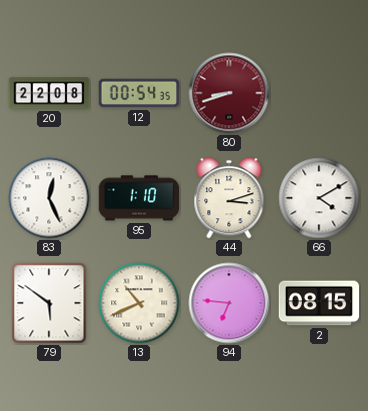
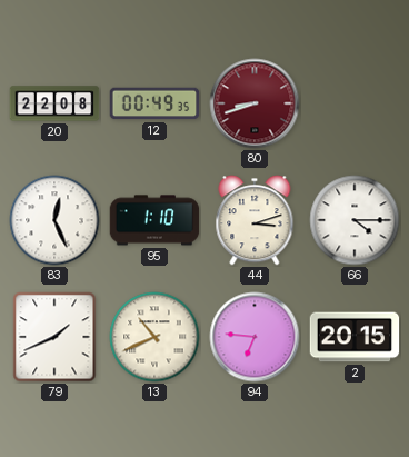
12: 00:54 -> 00:49
66: 4:10 -> 4:15
79: 5:51 -> 1:41
2: 08:15 -> 20:15
